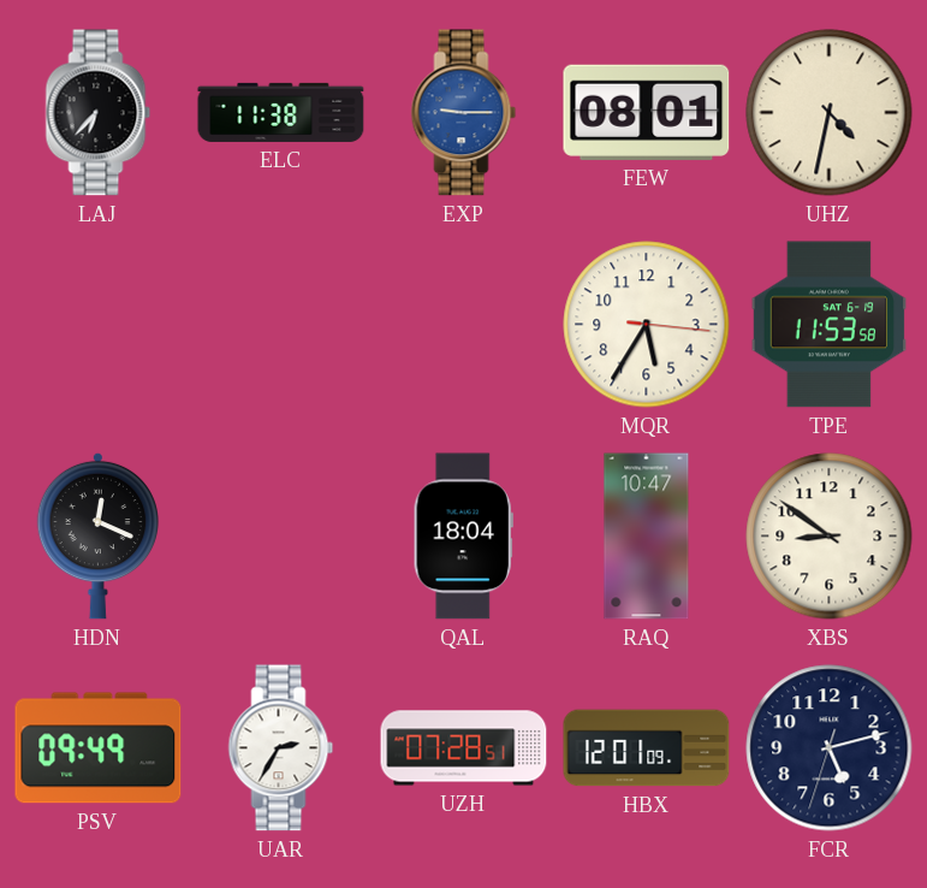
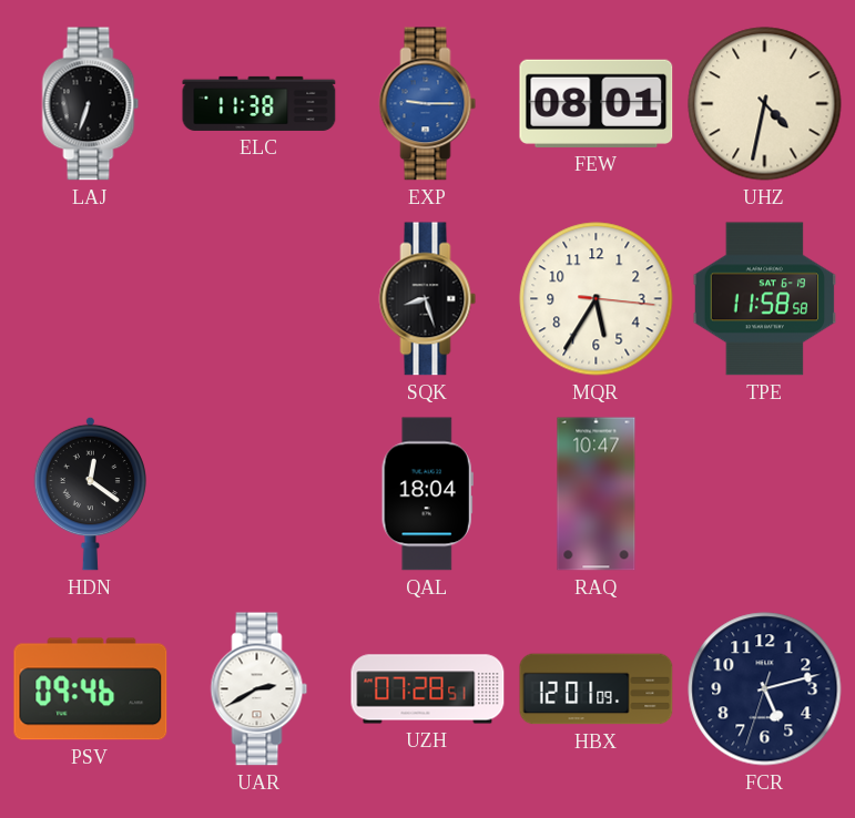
LAJ: 6:37 -> 6:33
SQK: none -> 8:27
TPE: 11:53 -> 11:58
HDN: 12:19 -> 12:21
XBS: 8:51 -> none
PSV: 09:49 -> 09:46
UAR: 2:35 -> 2:40
